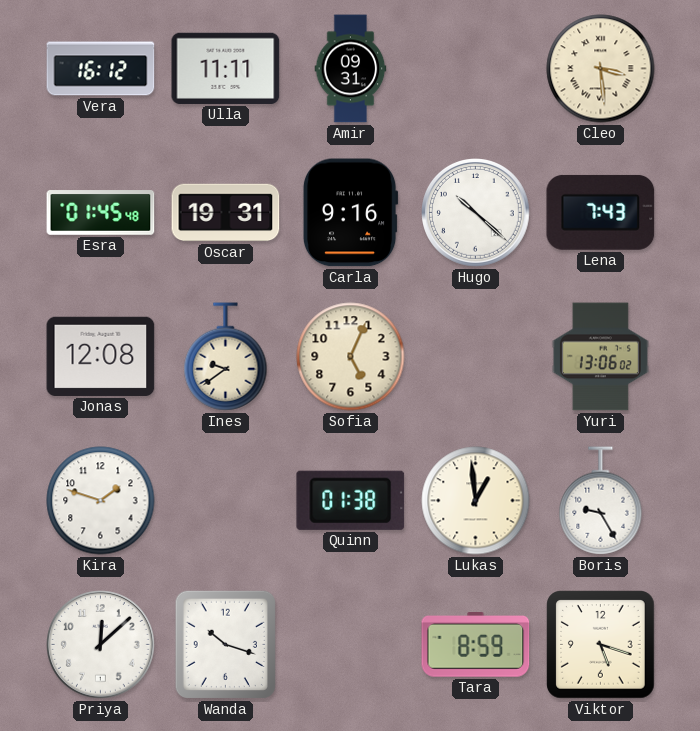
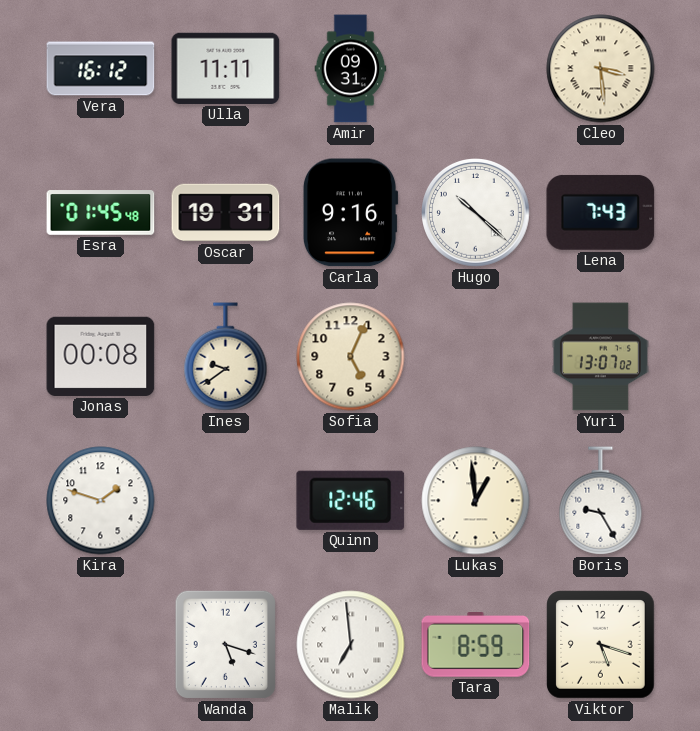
Jonas: 12:08 -> 00:08
Yuri: 13:06 -> 13:07
Quinn: 01:38 -> 12:46
Priya: 12:08 -> none
Wanda: 10:18 -> 5:18
Malik: none -> 6:59
